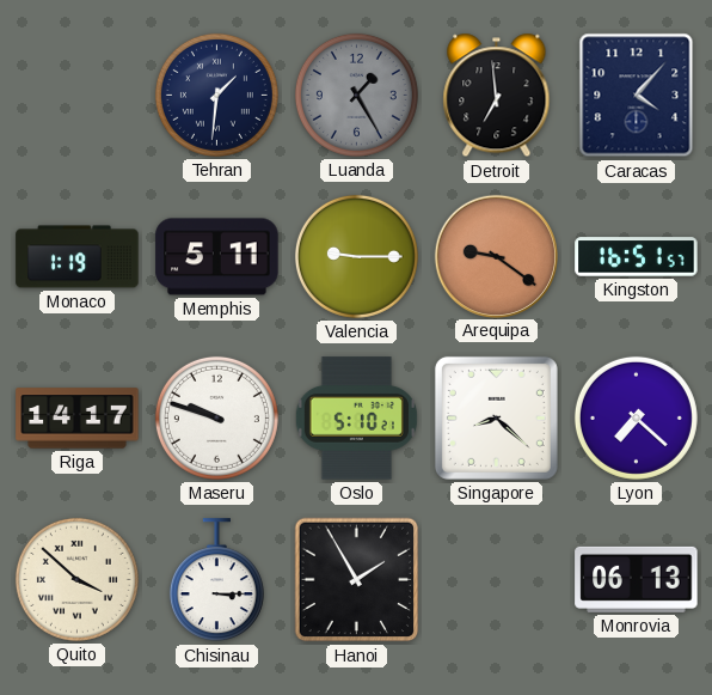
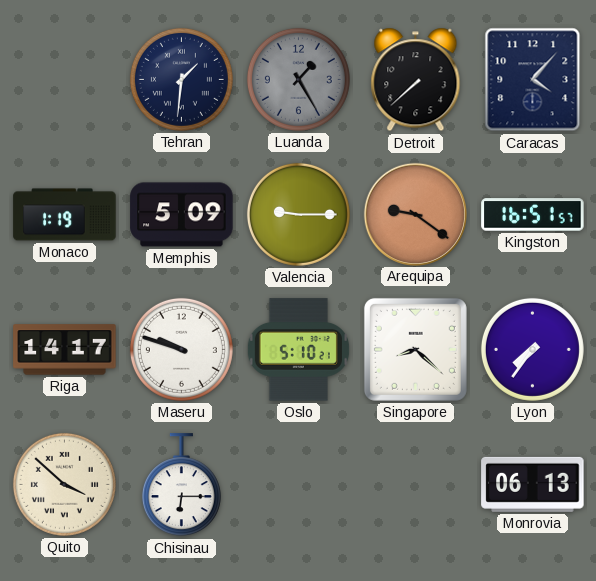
Detroit: 6:59 -> 7:38
Memphis: 5:11 -> 5:09
Lyon: 7:22 -> 7:36
Chisinau: 3:15 -> 6:15
Hanoi: 1:55 -> none
